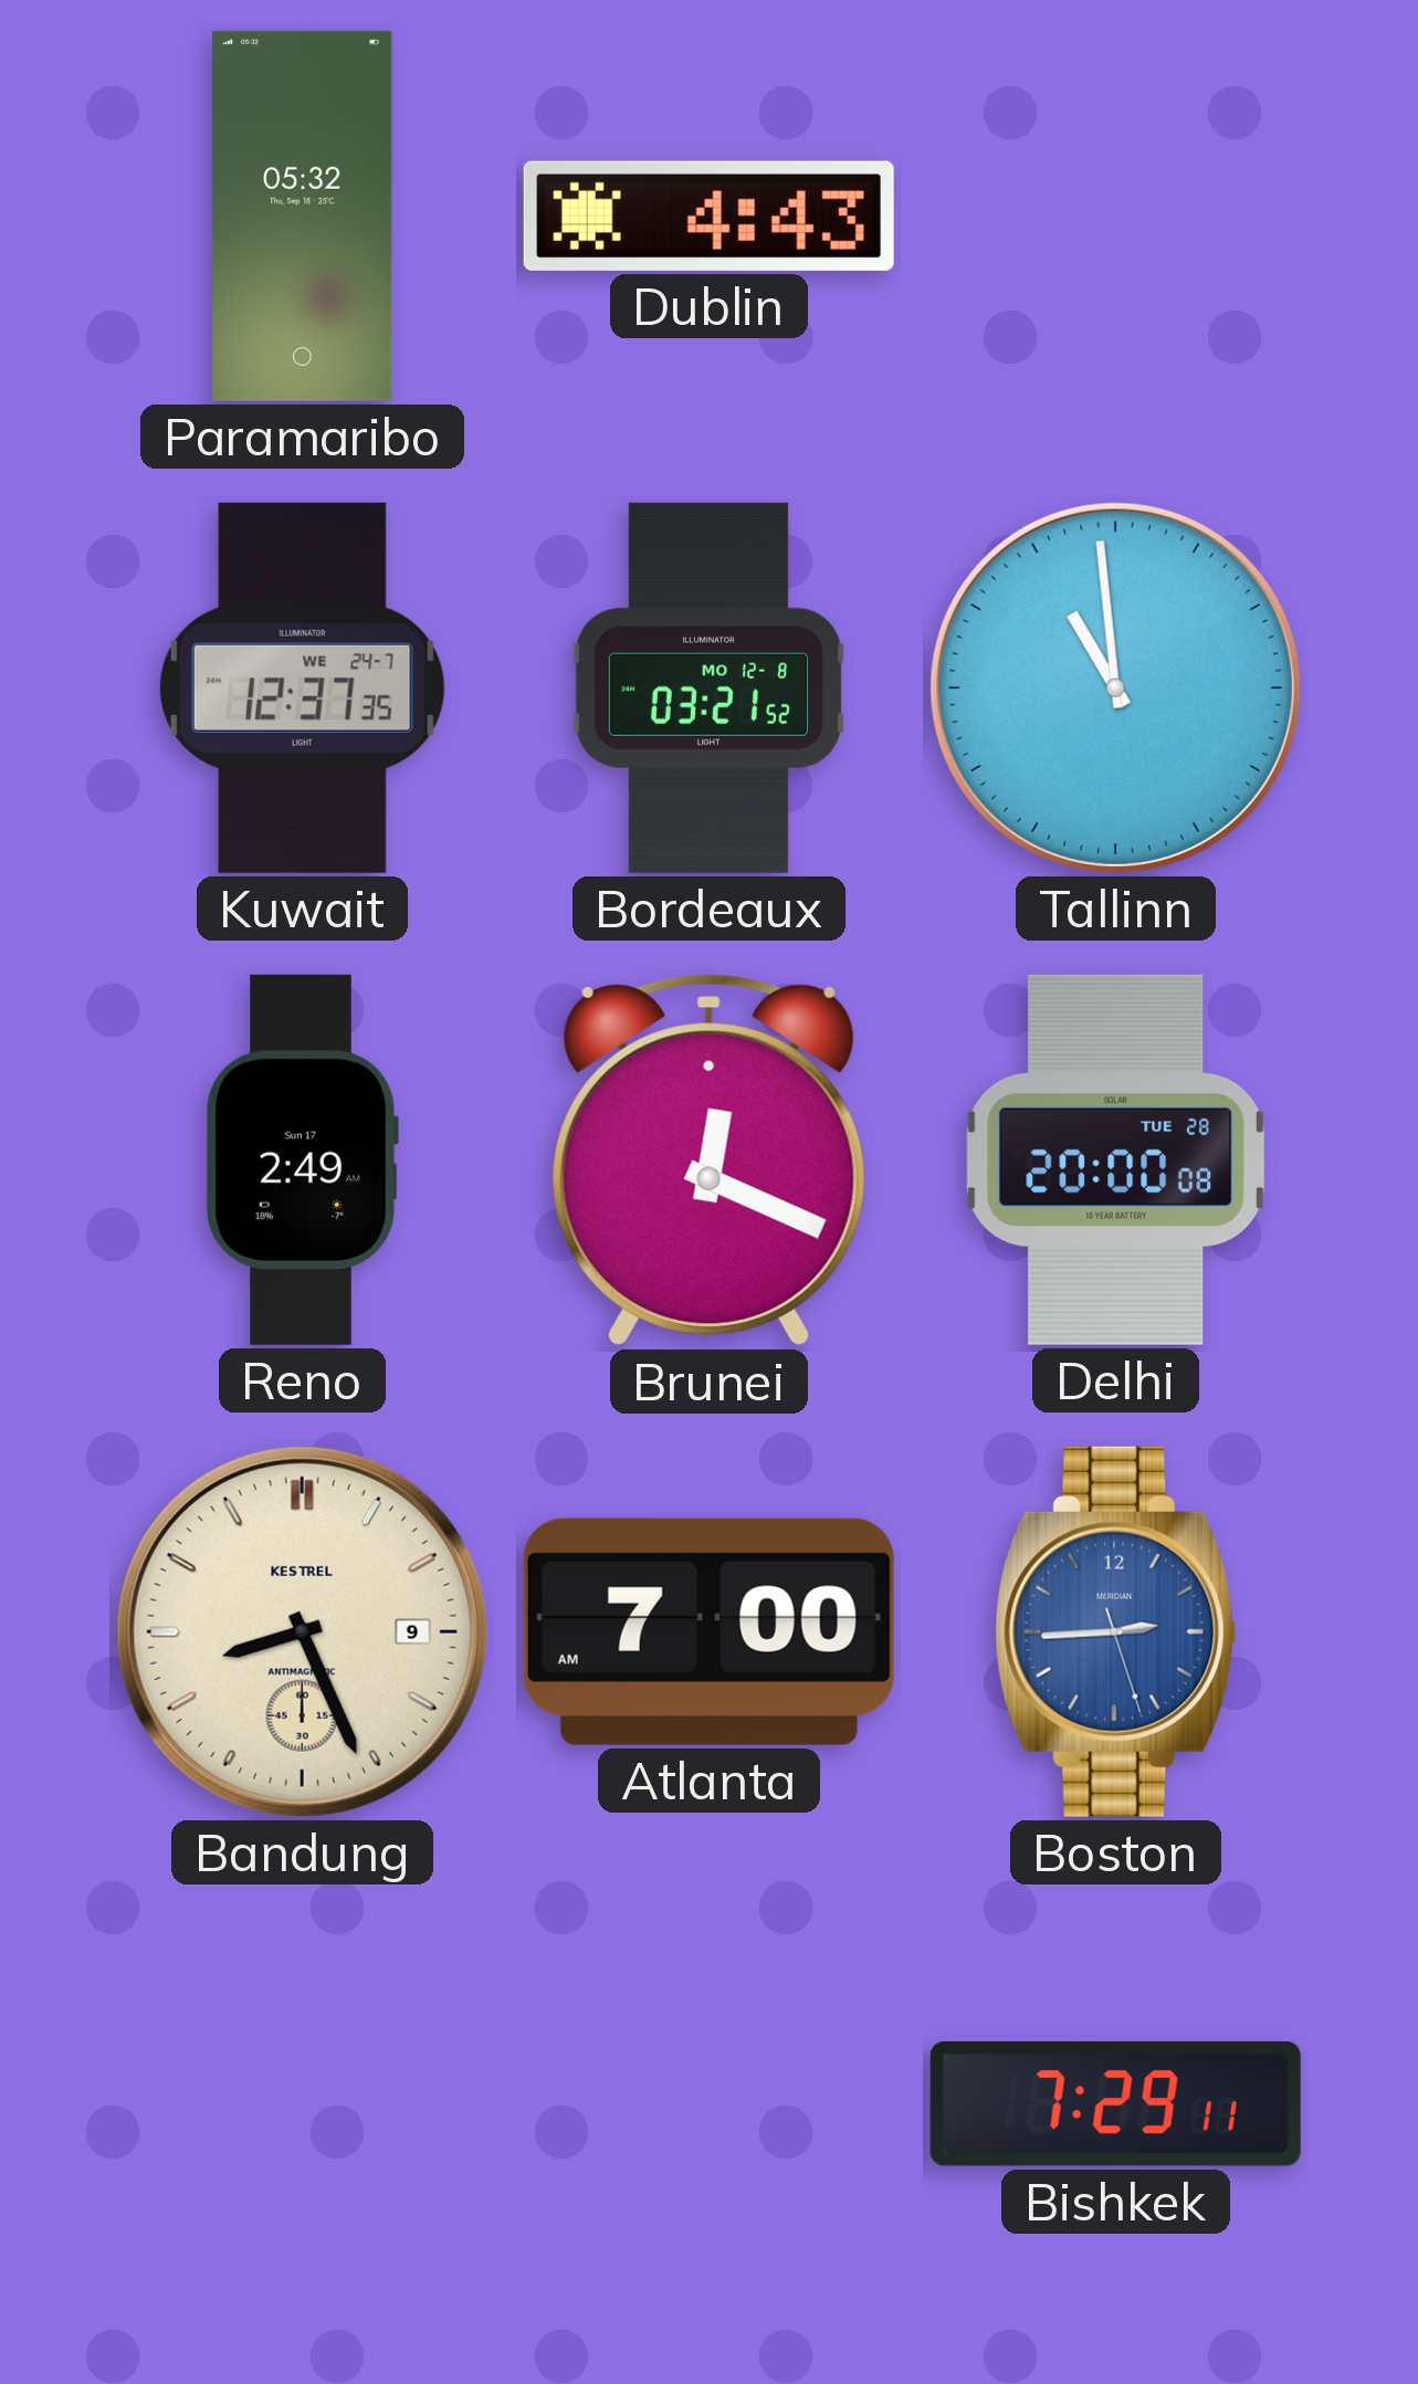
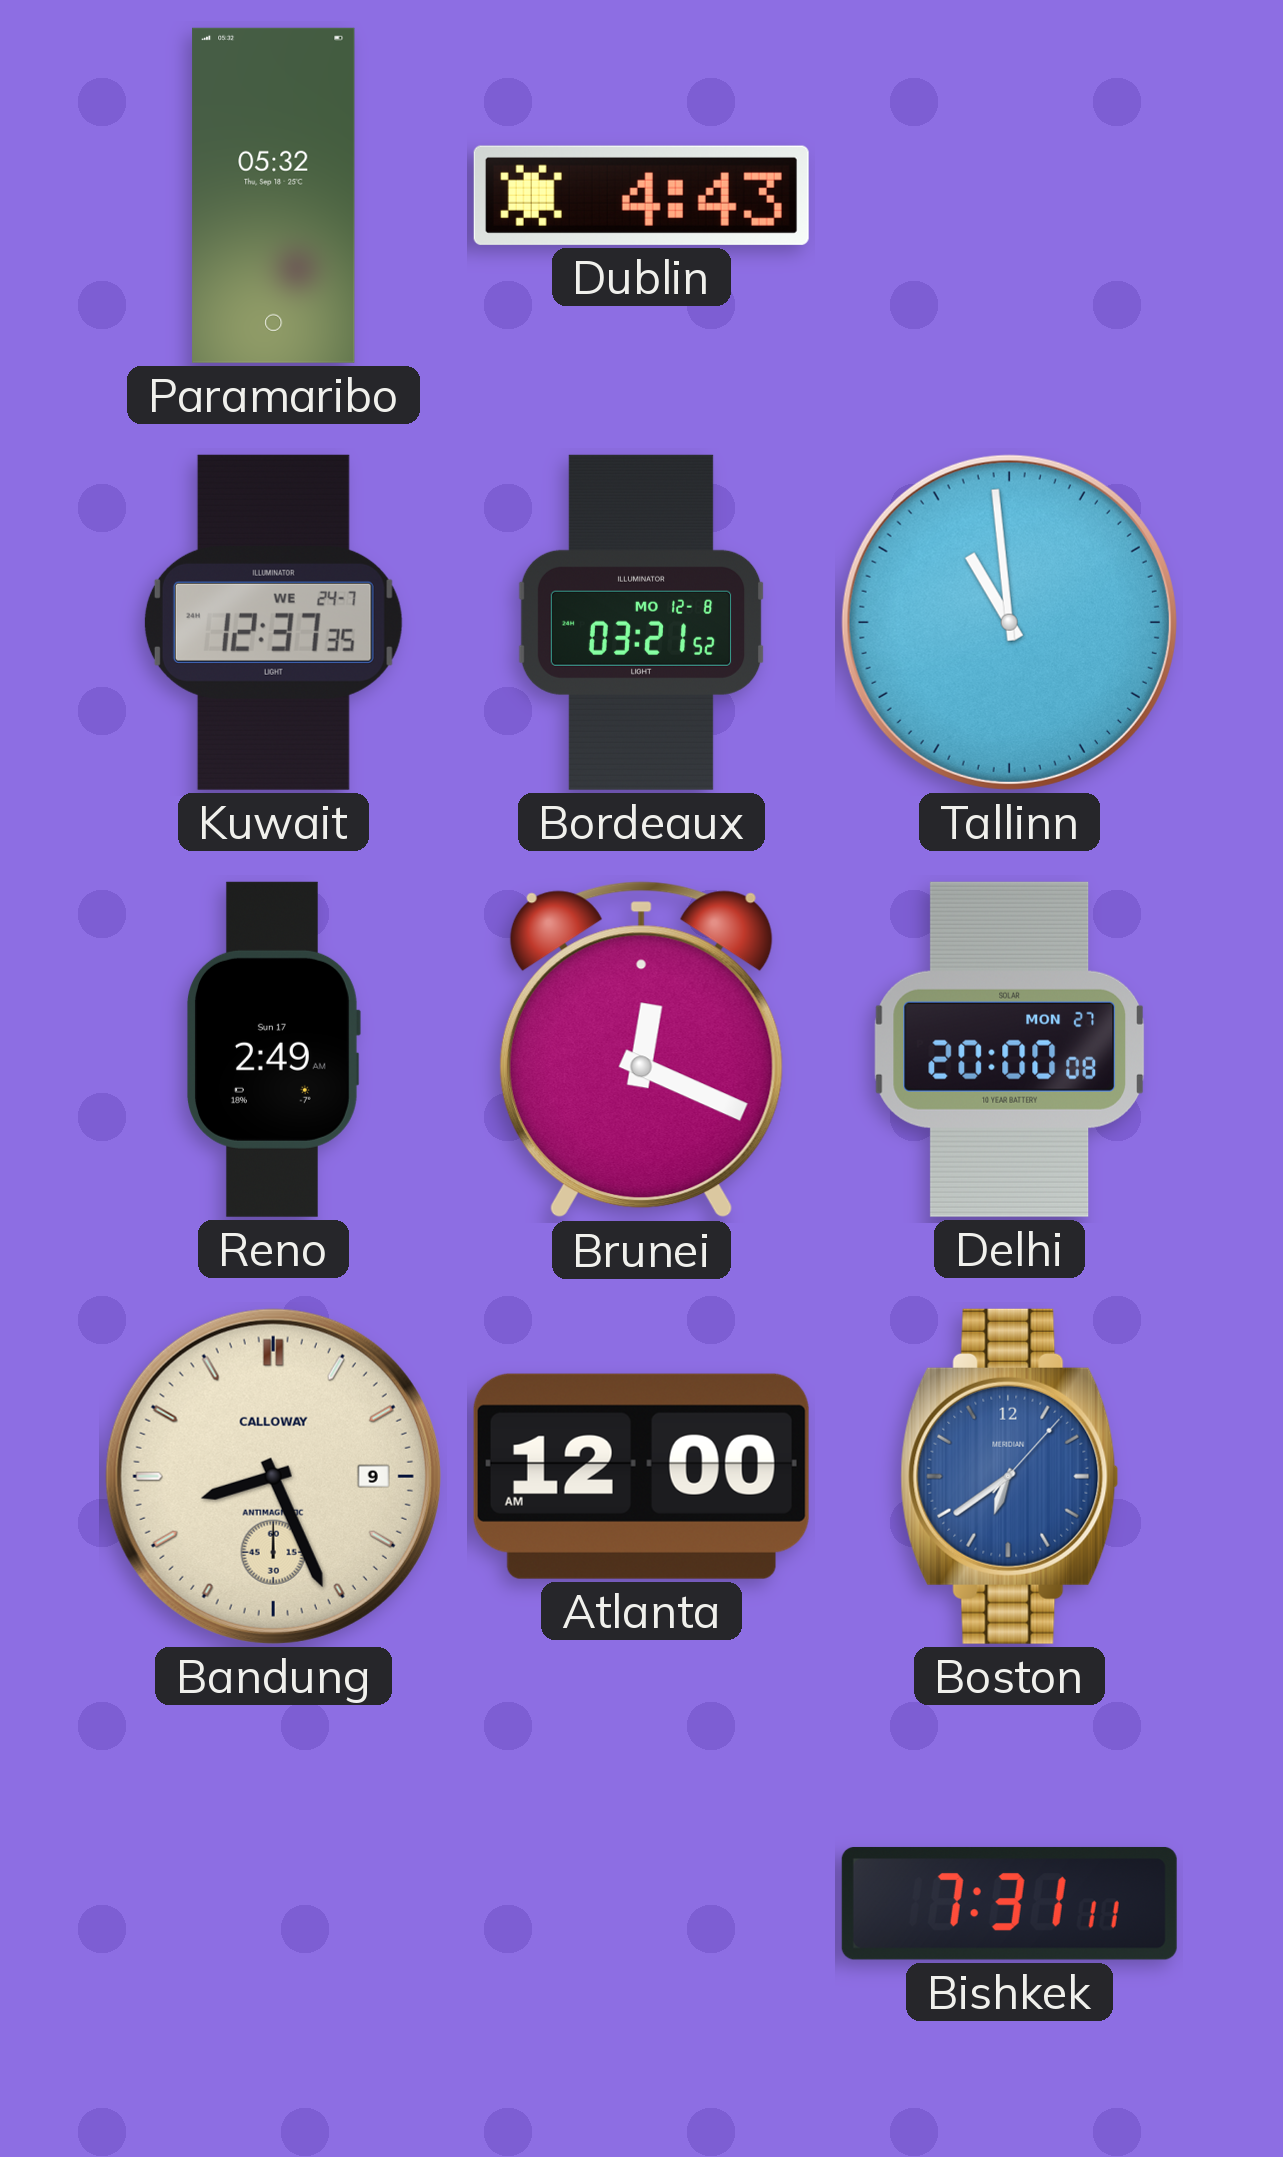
Delhi date: TUE 28 -> MON 27
Bandung brand: KESTREL -> CALLOWAY
Atlanta: 7:00 -> 12:00
Boston: 2:44 -> 6:39
Bishkek: 7:29 -> 7:31
